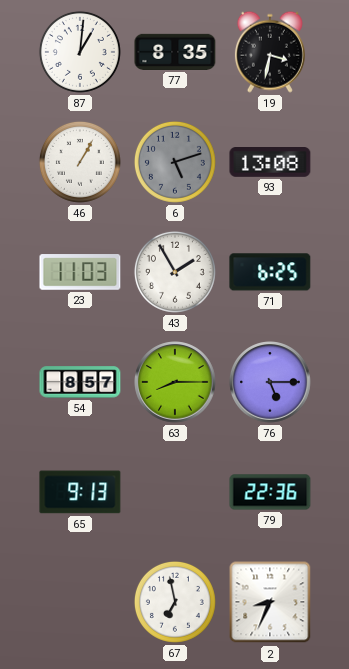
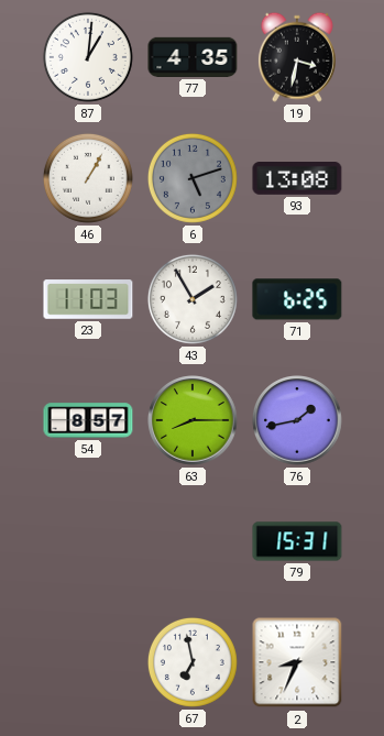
77: 8:35 -> 4:35
76: 5:15 -> 1:43
65: 9:13 -> none
79: 22:36 -> 15:31
